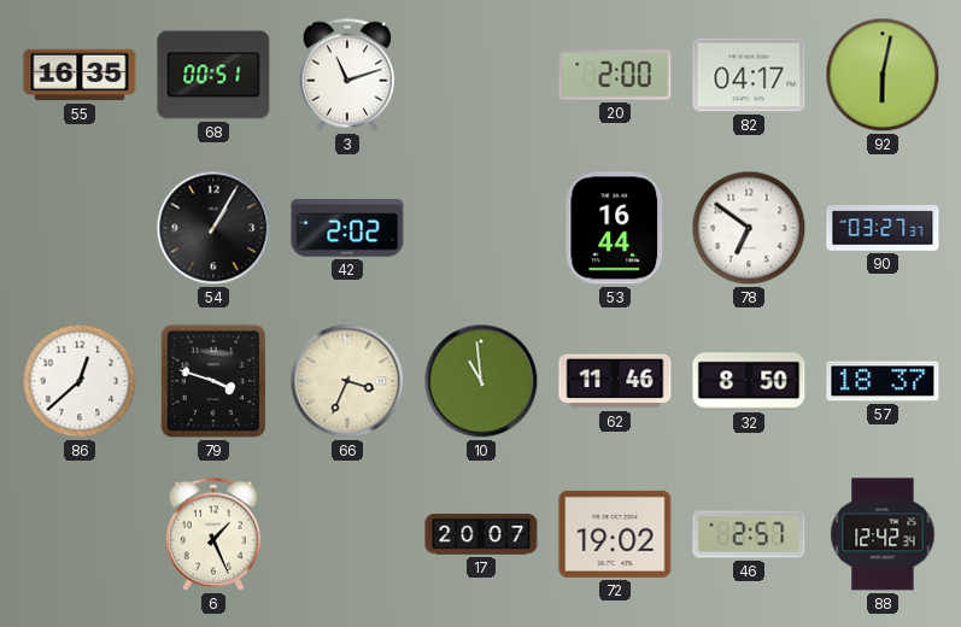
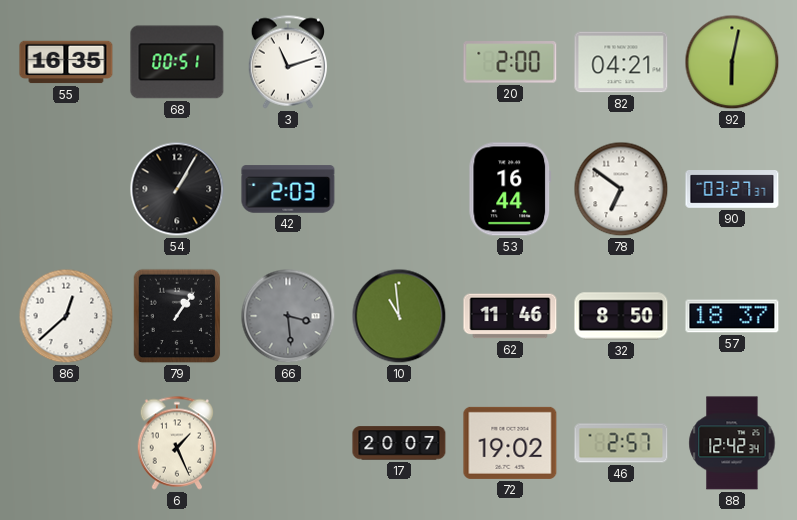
82: 04:17 -> 04:21
42: 2:02 -> 2:03
79: 3:48 -> 1:06
66: 3:34 -> 3:29
66 dial: cream -> grey
